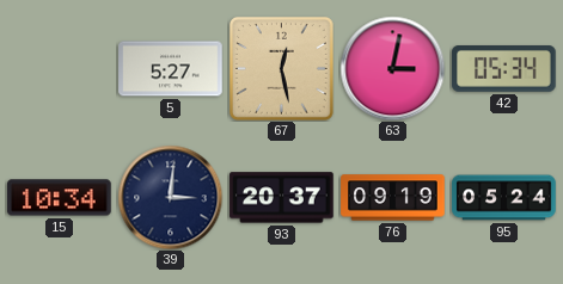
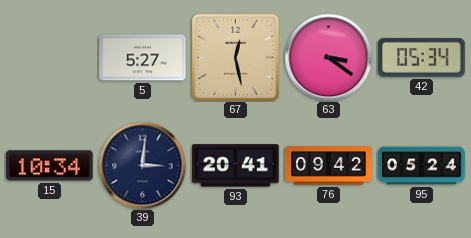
63: 3:02 -> 3:21
93: 20:37 -> 20:41
76: 09:19 -> 09:42
